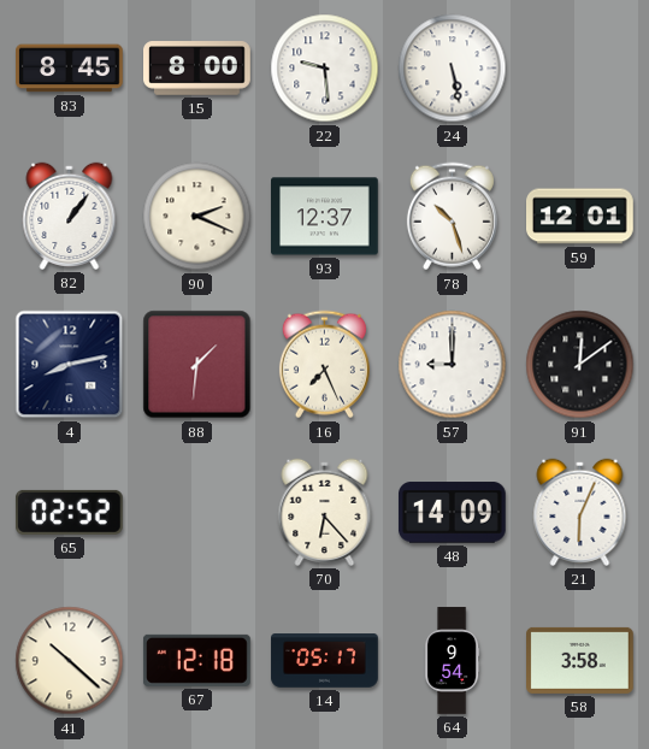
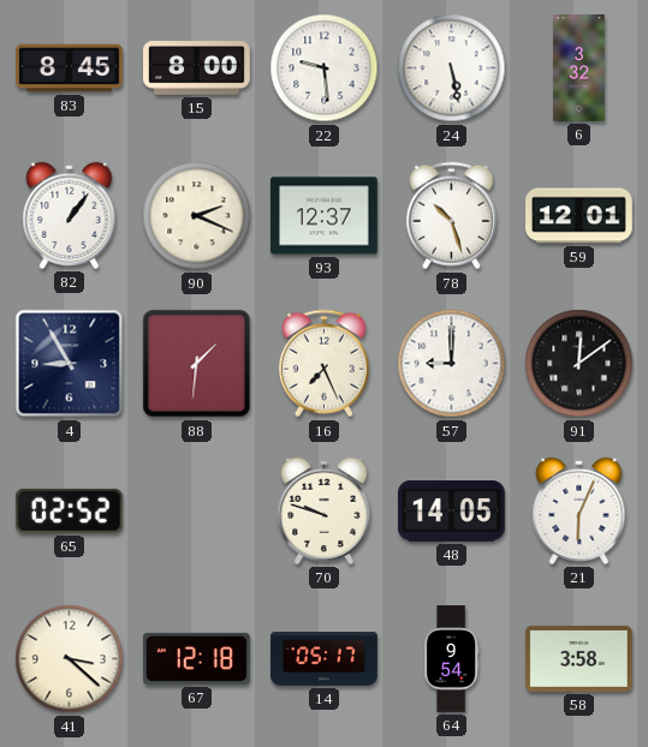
6: none -> 3:32
4: 8:13 -> 8:55
70: 6:23 -> 9:48
48: 14:09 -> 14:05
41: 10:22 -> 3:22
